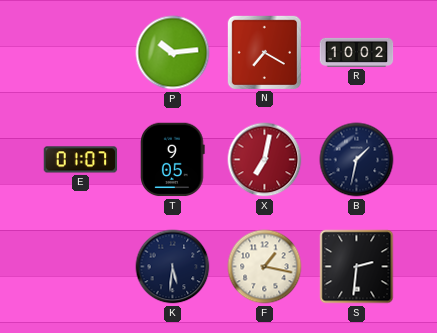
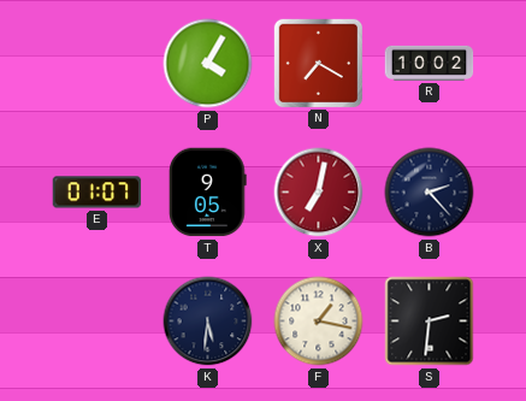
P: 10:14 -> 4:05
B: 1:32 -> 2:23
